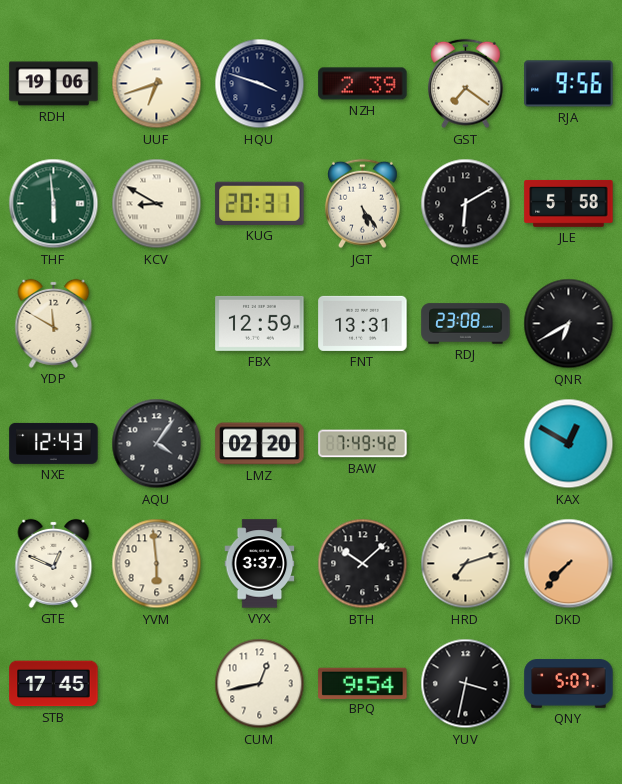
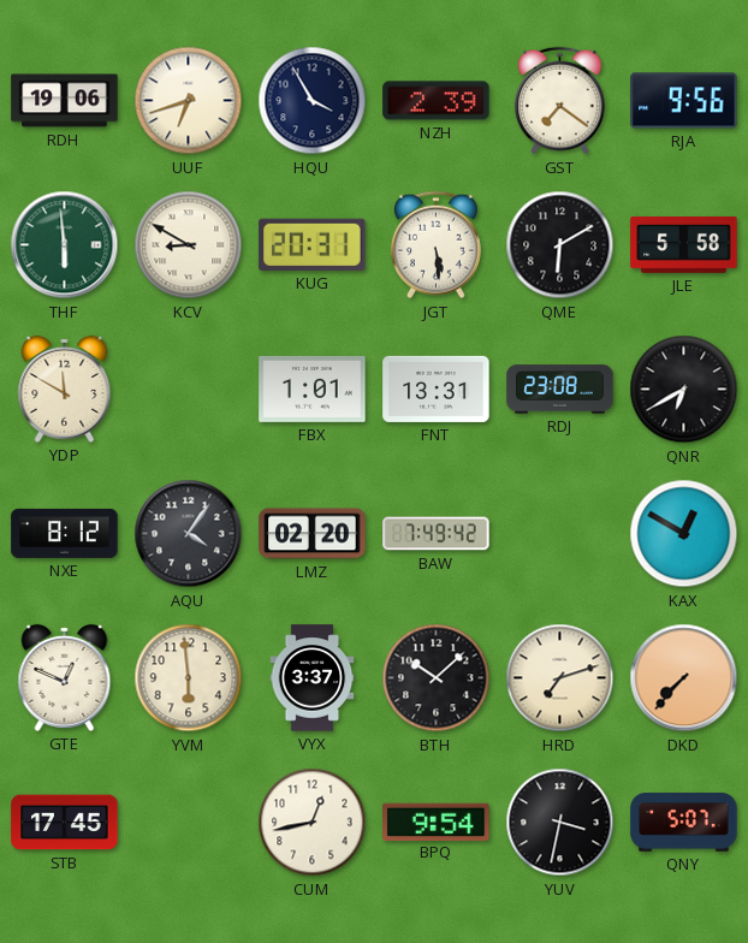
HQU: 3:48 -> 3:55
JGT: 5:24 -> 5:29
FBX: 12:59 -> 1:01
NXE: 12:43 -> 8:12
